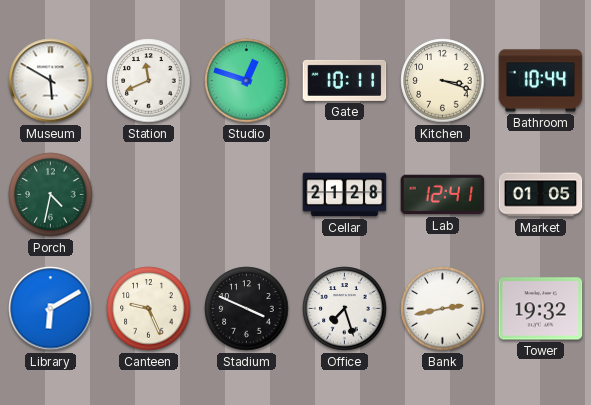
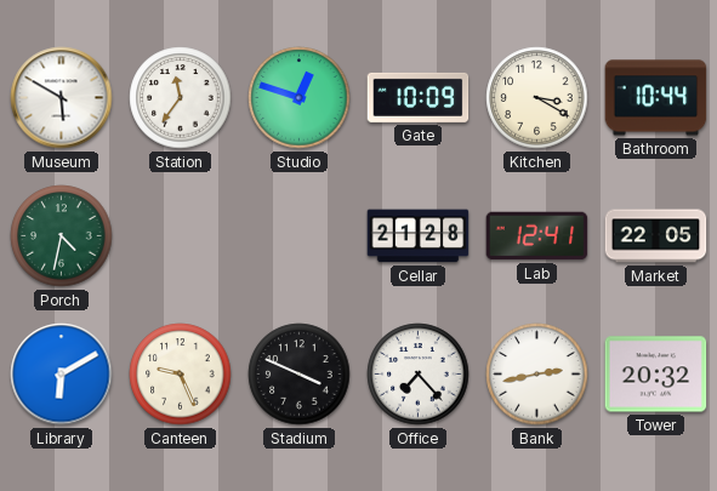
Station: 11:41 -> 11:36
Gate: 10:11 -> 10:09
Kitchen: 3:18 -> 3:20
Market: 01:05 -> 22:05
Office: 7:27 -> 7:23
Tower: 19:32 -> 20:32
